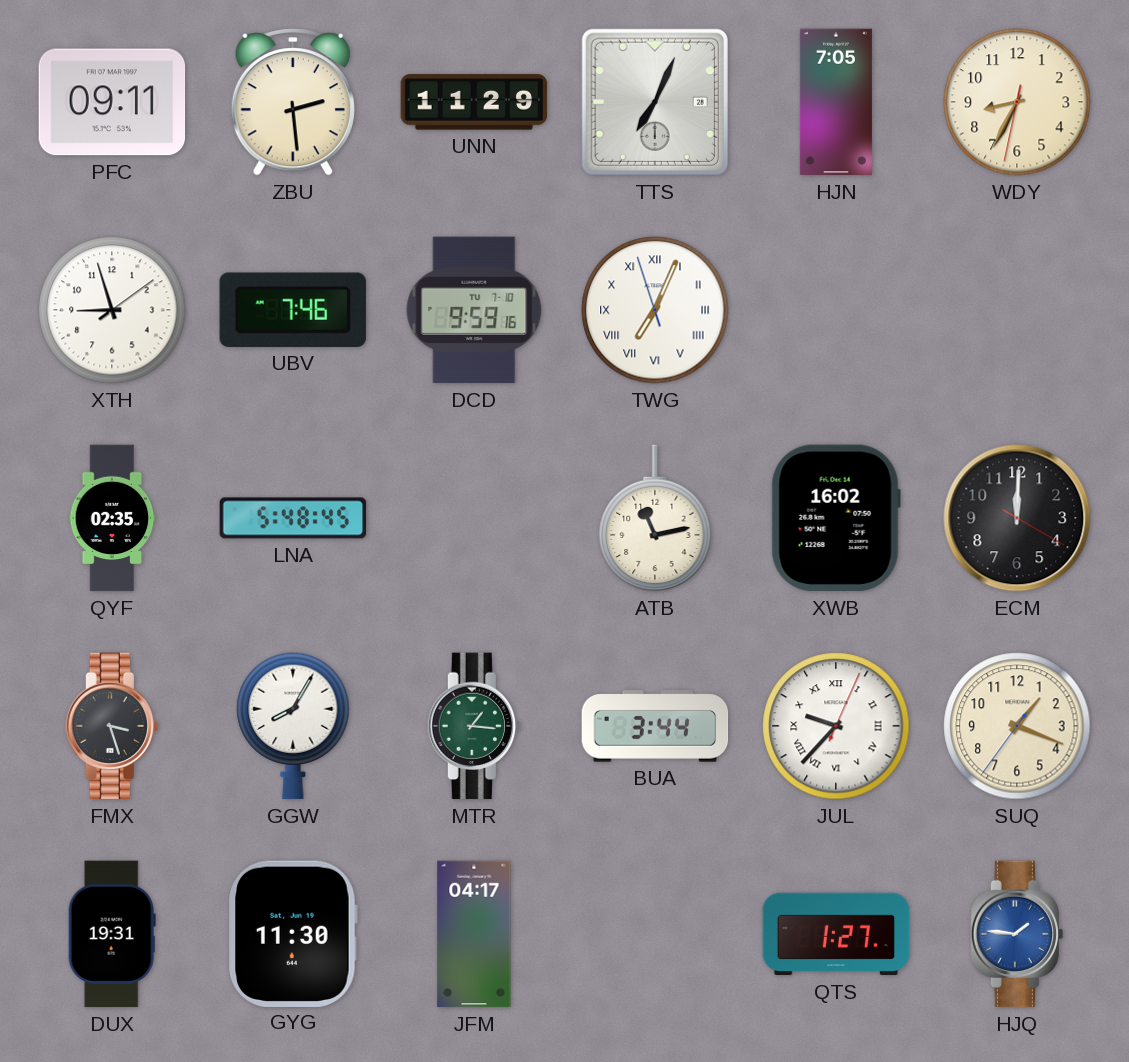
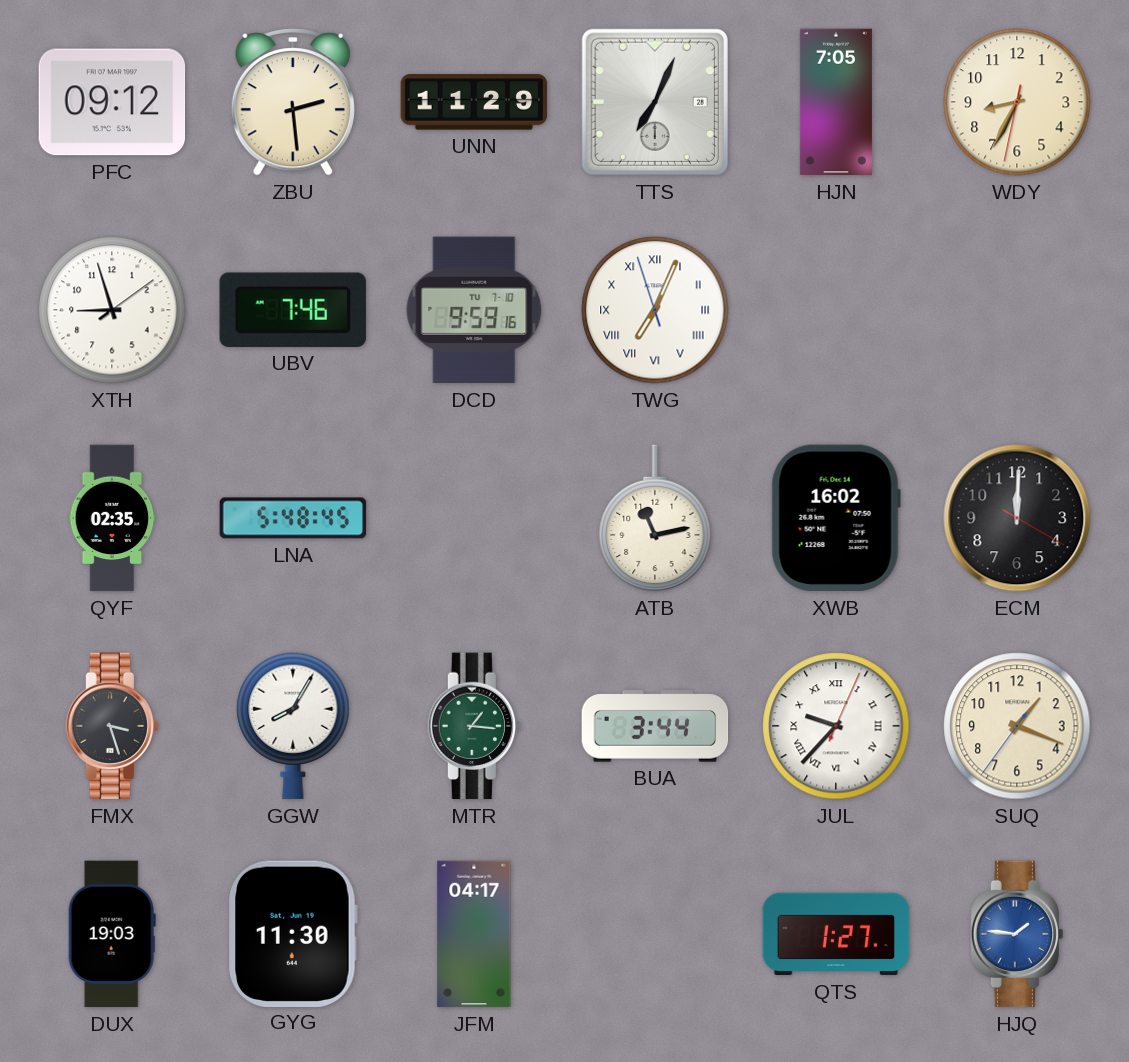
PFC: 09:11 -> 09:12
DUX: 19:31 -> 19:03
